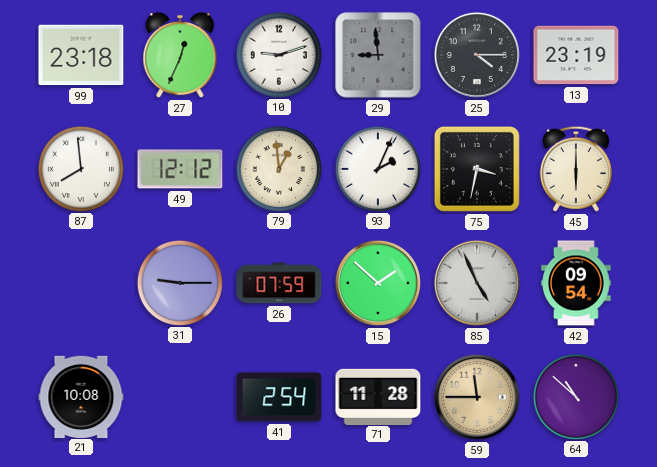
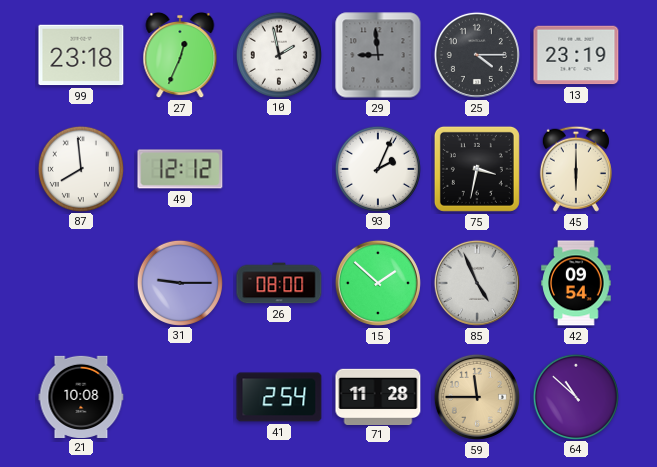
10: 9:12 -> 1:58
79: 12:59 -> none
26: 07:59 -> 08:00
